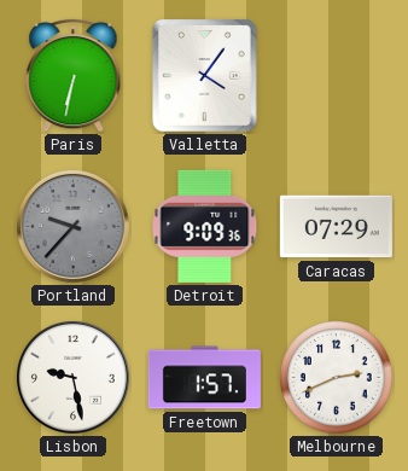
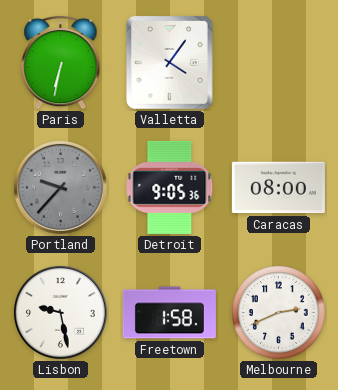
Detroit: 9:09 -> 9:05
Caracas: 07:29 -> 08:00
Freetown: 1:57 -> 1:58
